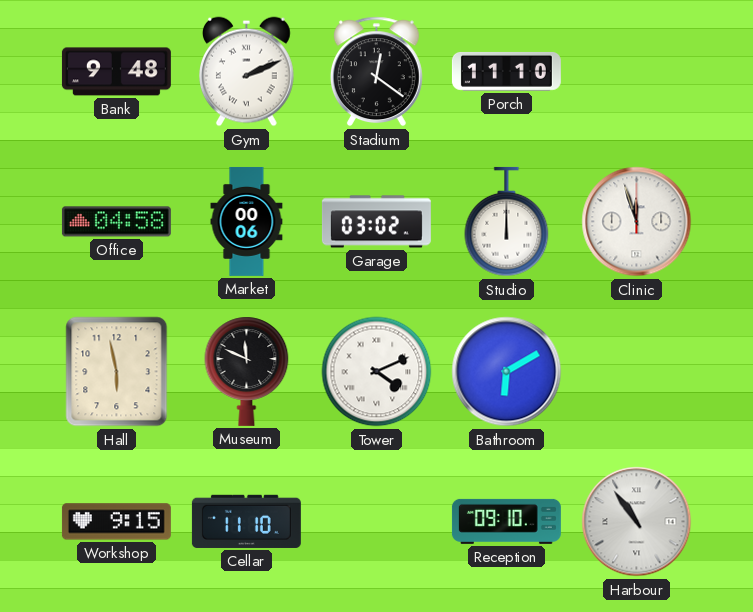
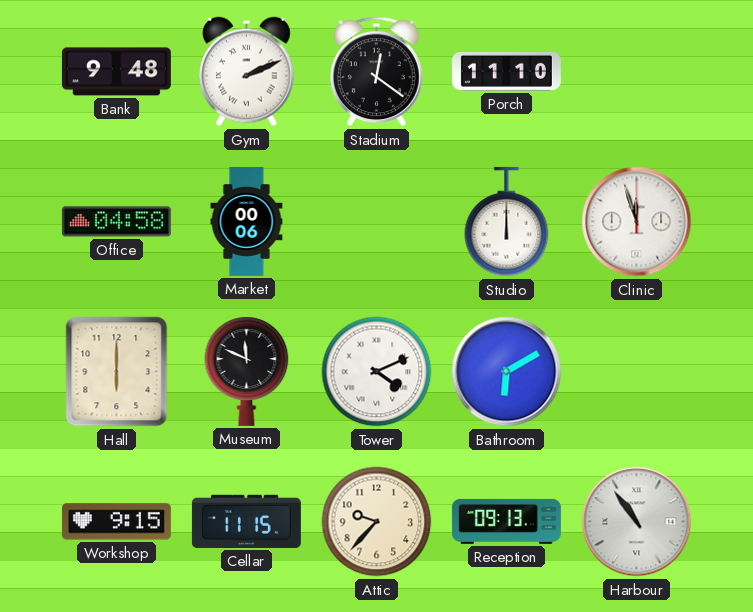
Garage: 03:02 -> none
Hall: 5:58 -> 6:00
Cellar: 11:10 -> 11:15
Attic: none -> 9:37
Reception: 09:10 -> 09:13
